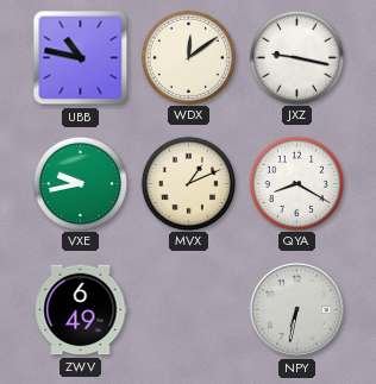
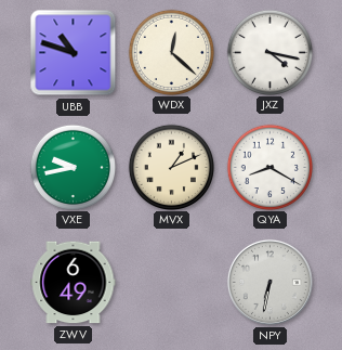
UBB: 10:47 -> 10:48
WDX: 12:09 -> 12:22
JXZ: 9:17 -> 4:17
